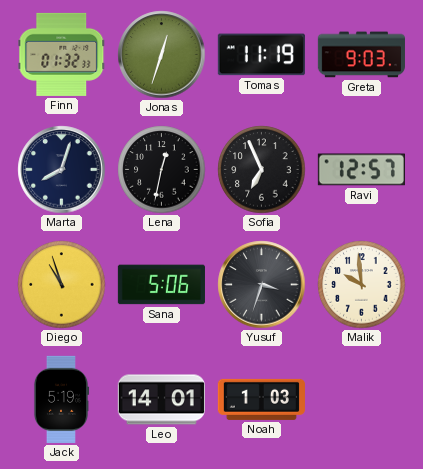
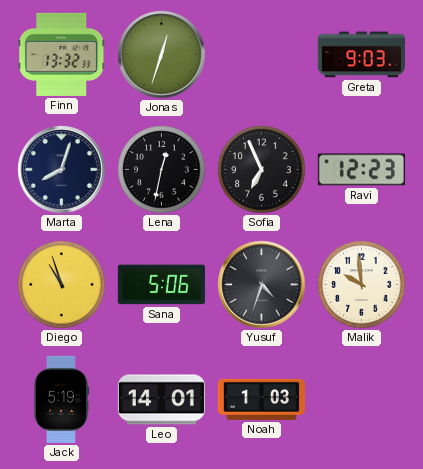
Finn: 01:32 -> 13:32
Tomas: 11:19 -> none
Ravi: 12:57 -> 12:23
Yusuf: 3:33 -> 4:33
